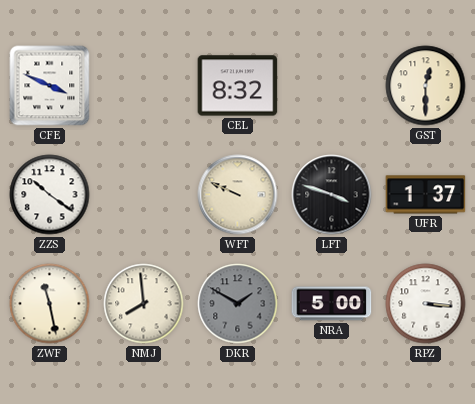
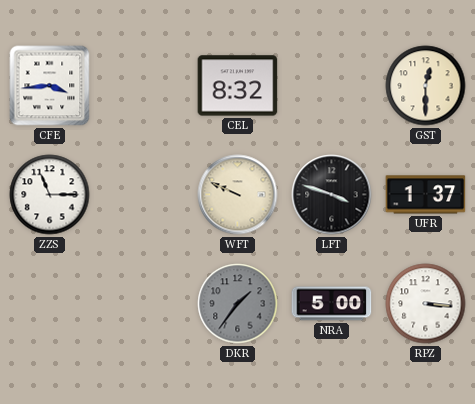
CFE: 3:49 -> 3:44
ZZS: 10:21 -> 11:15
ZWF: 11:28 -> none
NMJ: 7:59 -> none
DKR: 1:50 -> 1:36
